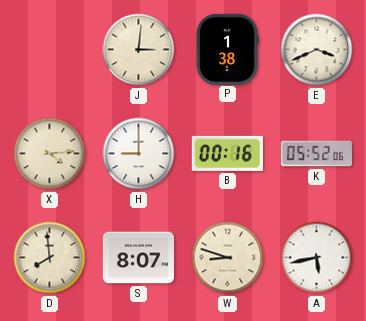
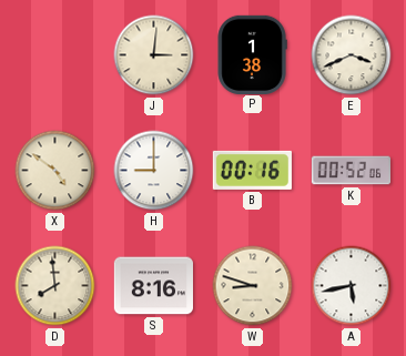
X: 4:14 -> 4:51
K: 05:52 -> 00:52
S: 8:07 -> 8:16
